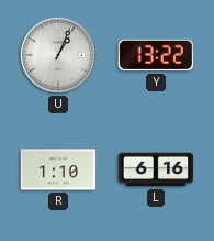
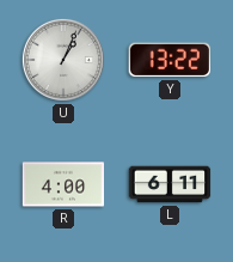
R: 1:10 -> 4:00
L: 6:16 -> 6:11
